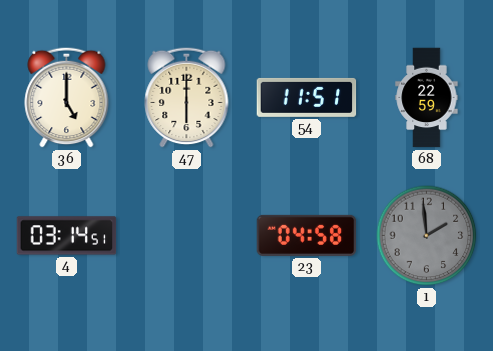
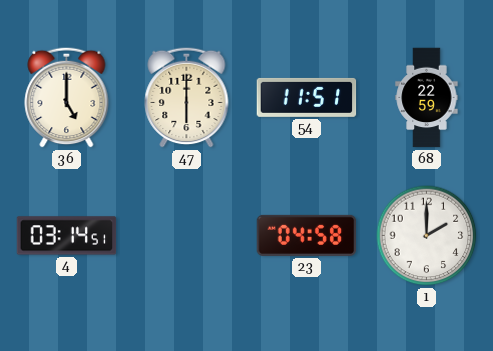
1: 1:59 -> 2:00
1 dial: grey -> white
